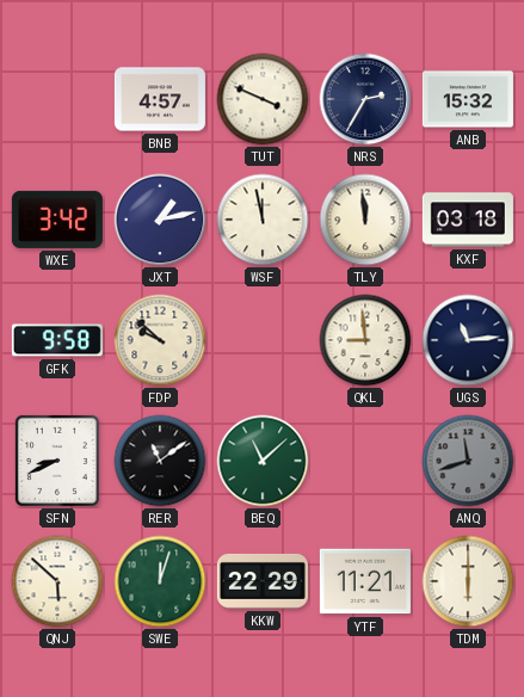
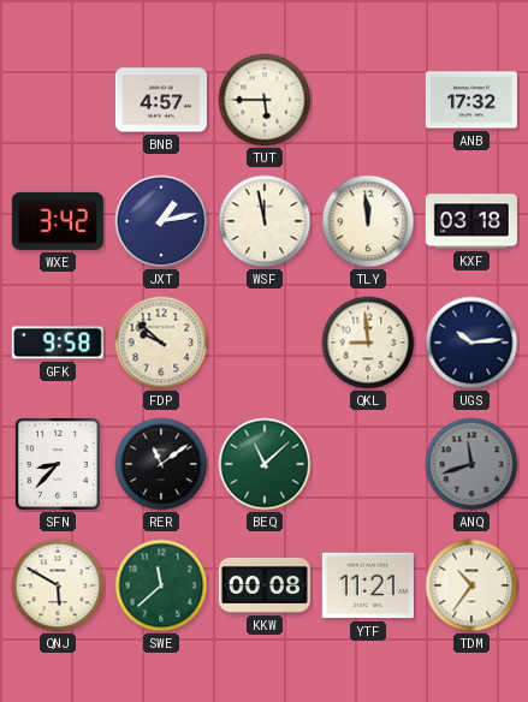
TUT: 3:49 -> 5:45
NRS: 2:35 -> none
ANB: 15:32 -> 17:32
UGS: 11:14 -> 10:14
SFN: 8:41 -> 8:37
QNJ: 5:52 -> 5:50
SWE: 12:03 -> 11:38
KKW: 22:29 -> 00:08
TDM: 6:00 -> 10:36
